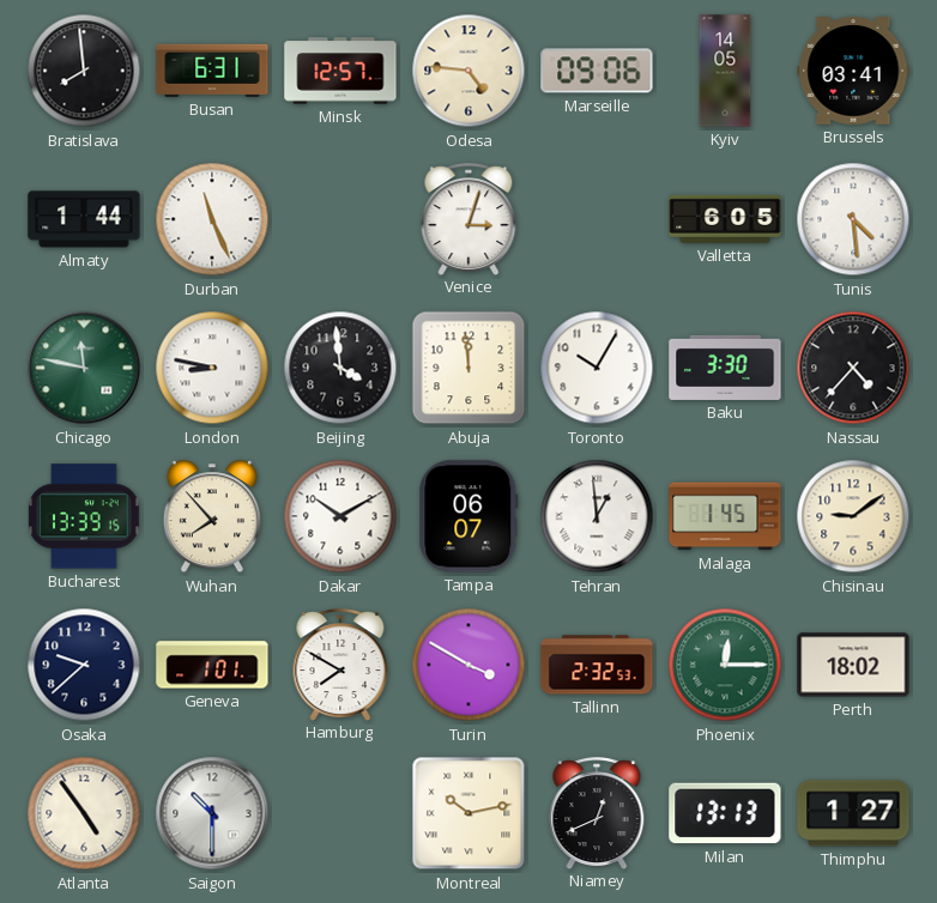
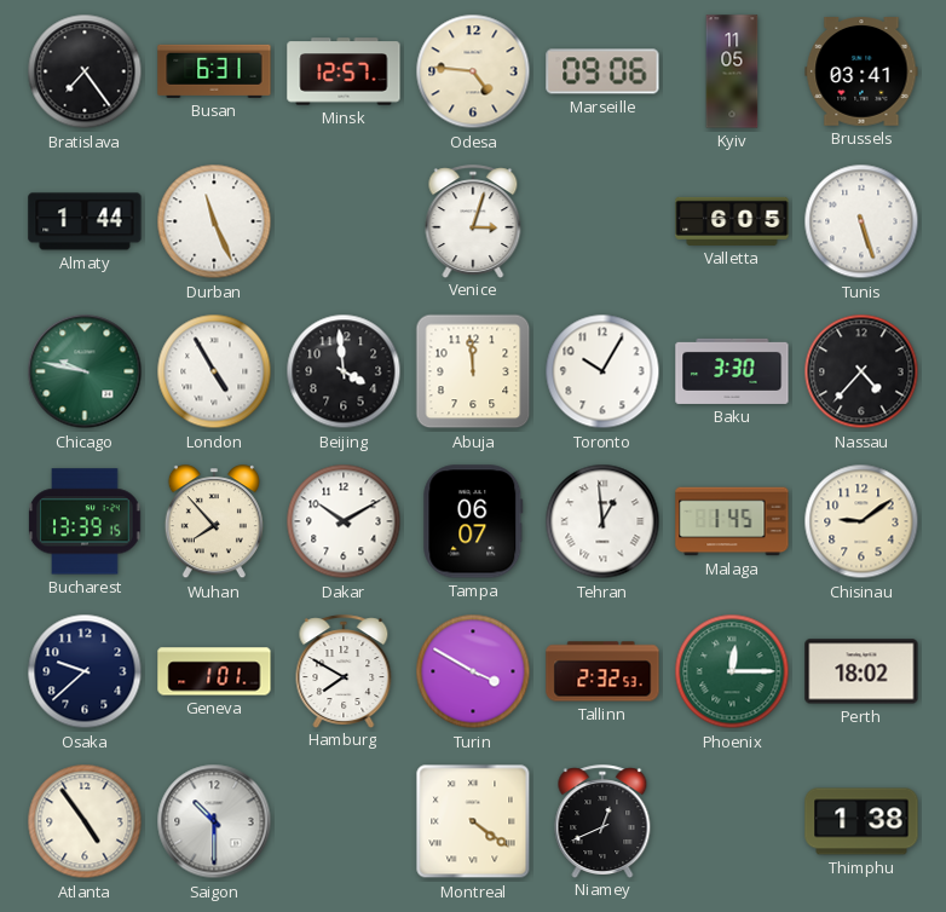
Bratislava: 7:59 -> 7:24
Kyiv: 14:05 -> 11:05
Tunis: 4:29 -> 5:27
Chicago: 11:47 -> 9:47
London: 8:47 -> 4:55
Montreal: 10:13 -> 4:21
Milan: 13:13 -> none
Thimphu: 1:27 -> 1:38
